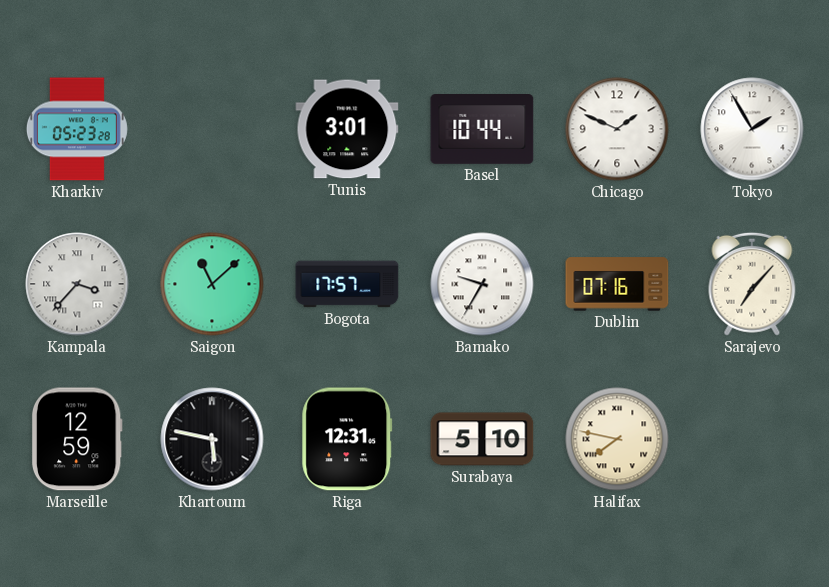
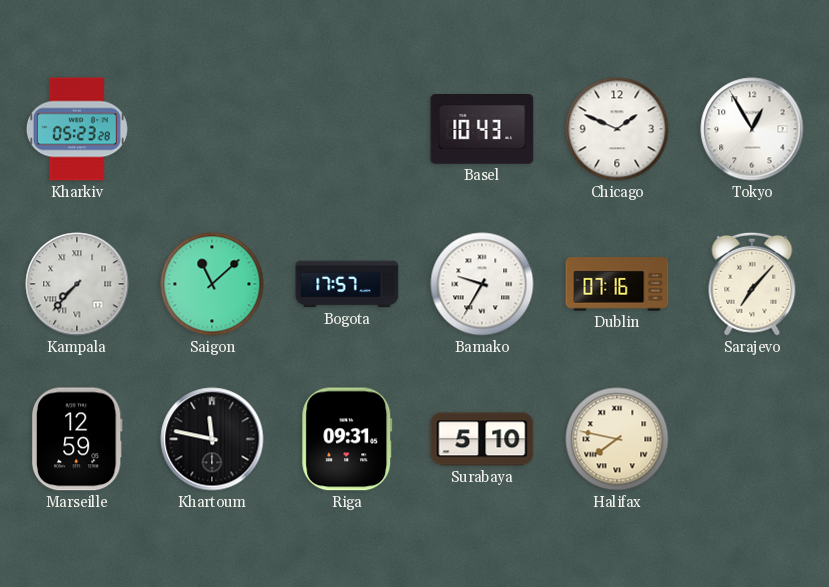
Tunis: 3:01 -> none
Basel: 10:44 -> 10:43
Tokyo: 1:55 -> 12:55
Kampala: 3:37 -> 7:37
Khartoum: 5:47 -> 11:47
Riga: 12:31 -> 09:31
